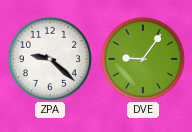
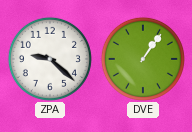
DVE: 9:06 -> 1:06
